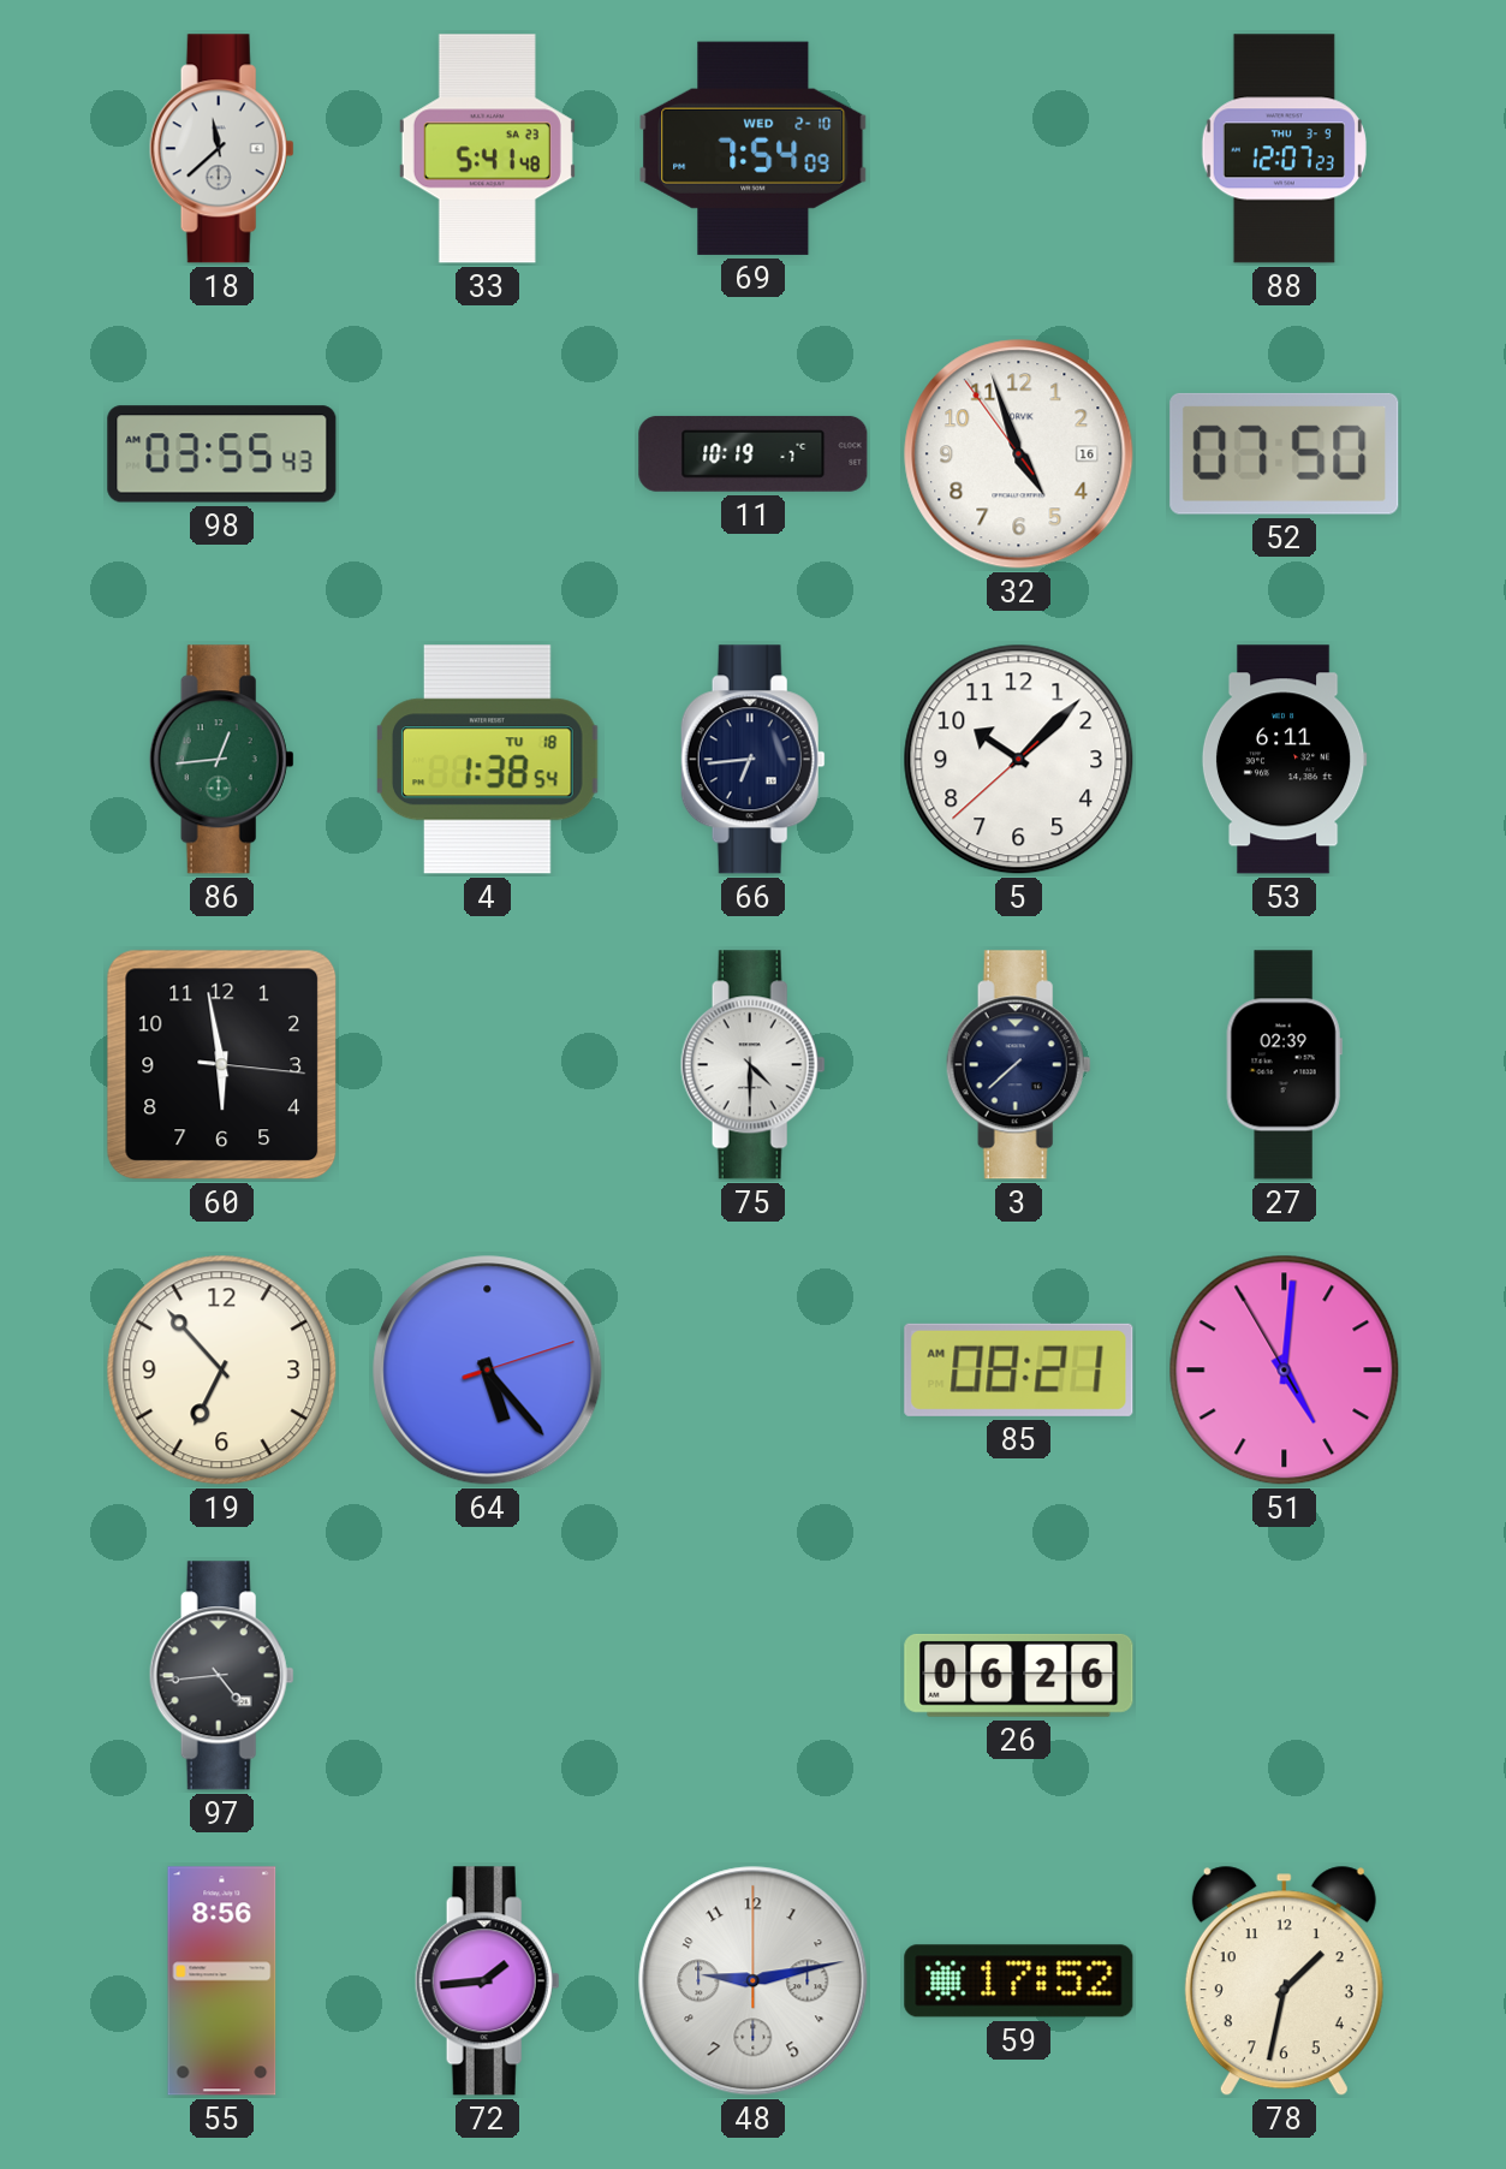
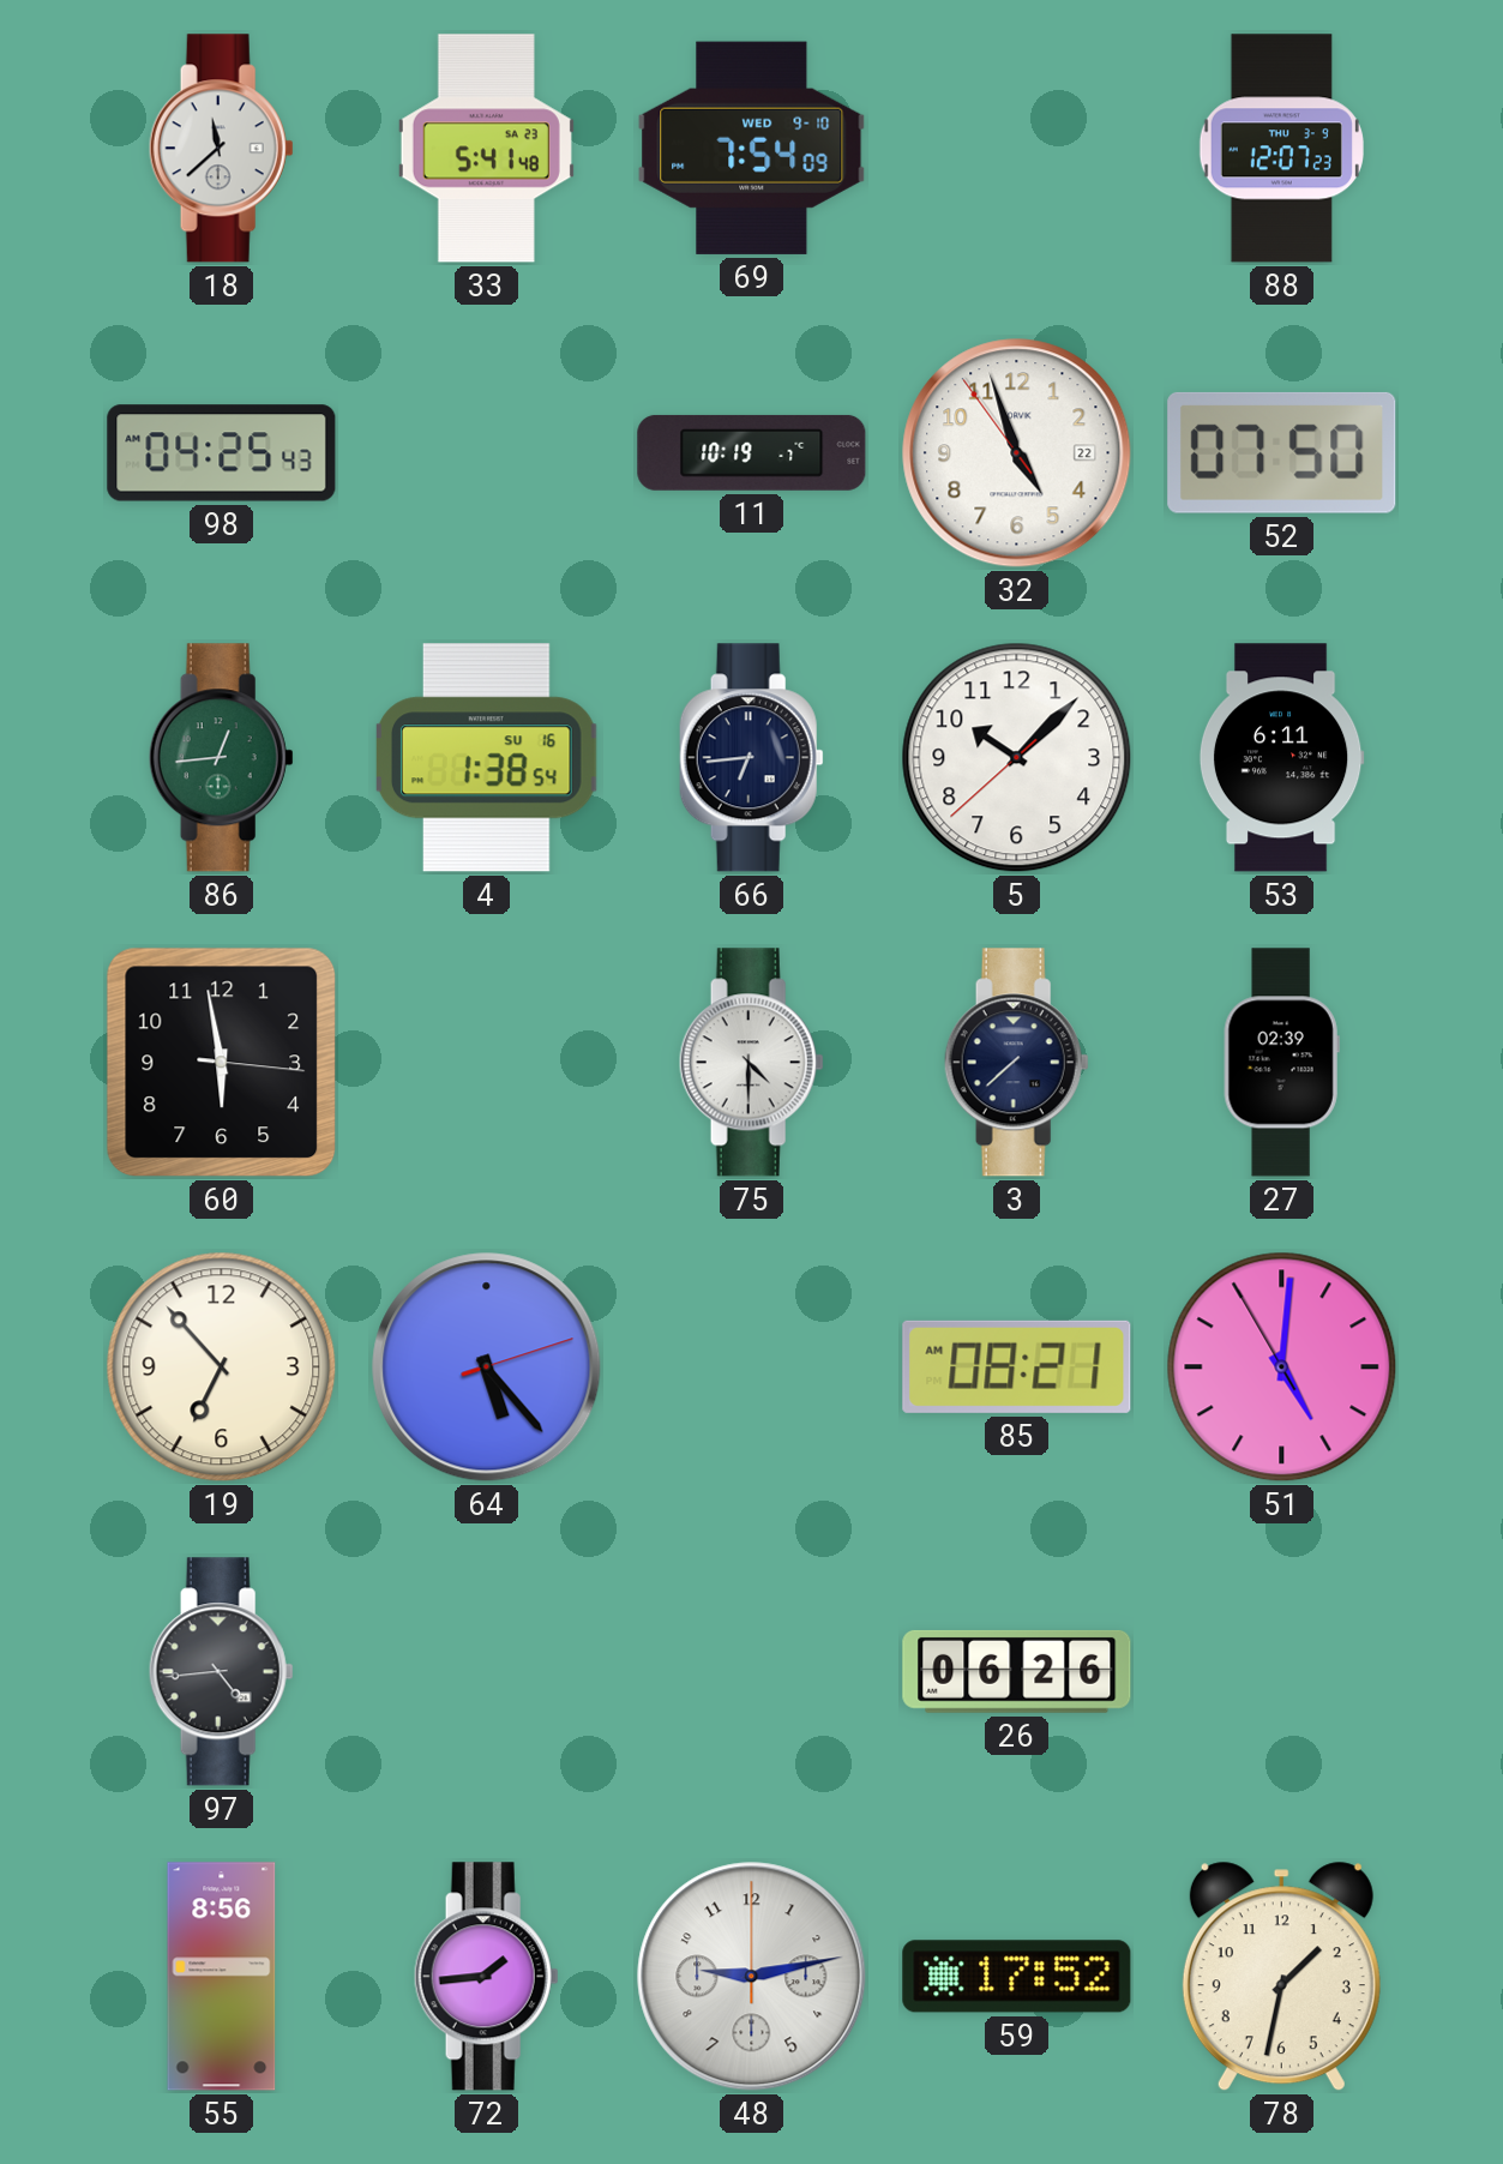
69 date: WED 2-10 -> WED 9-10
98: 03:55 -> 04:25
32 date: 16 -> 22
4 date: TU 18 -> SU 16
